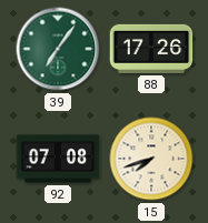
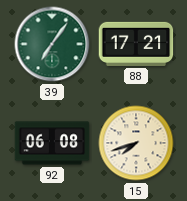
88: 17:26 -> 17:21
92: 07:08 -> 06:08
